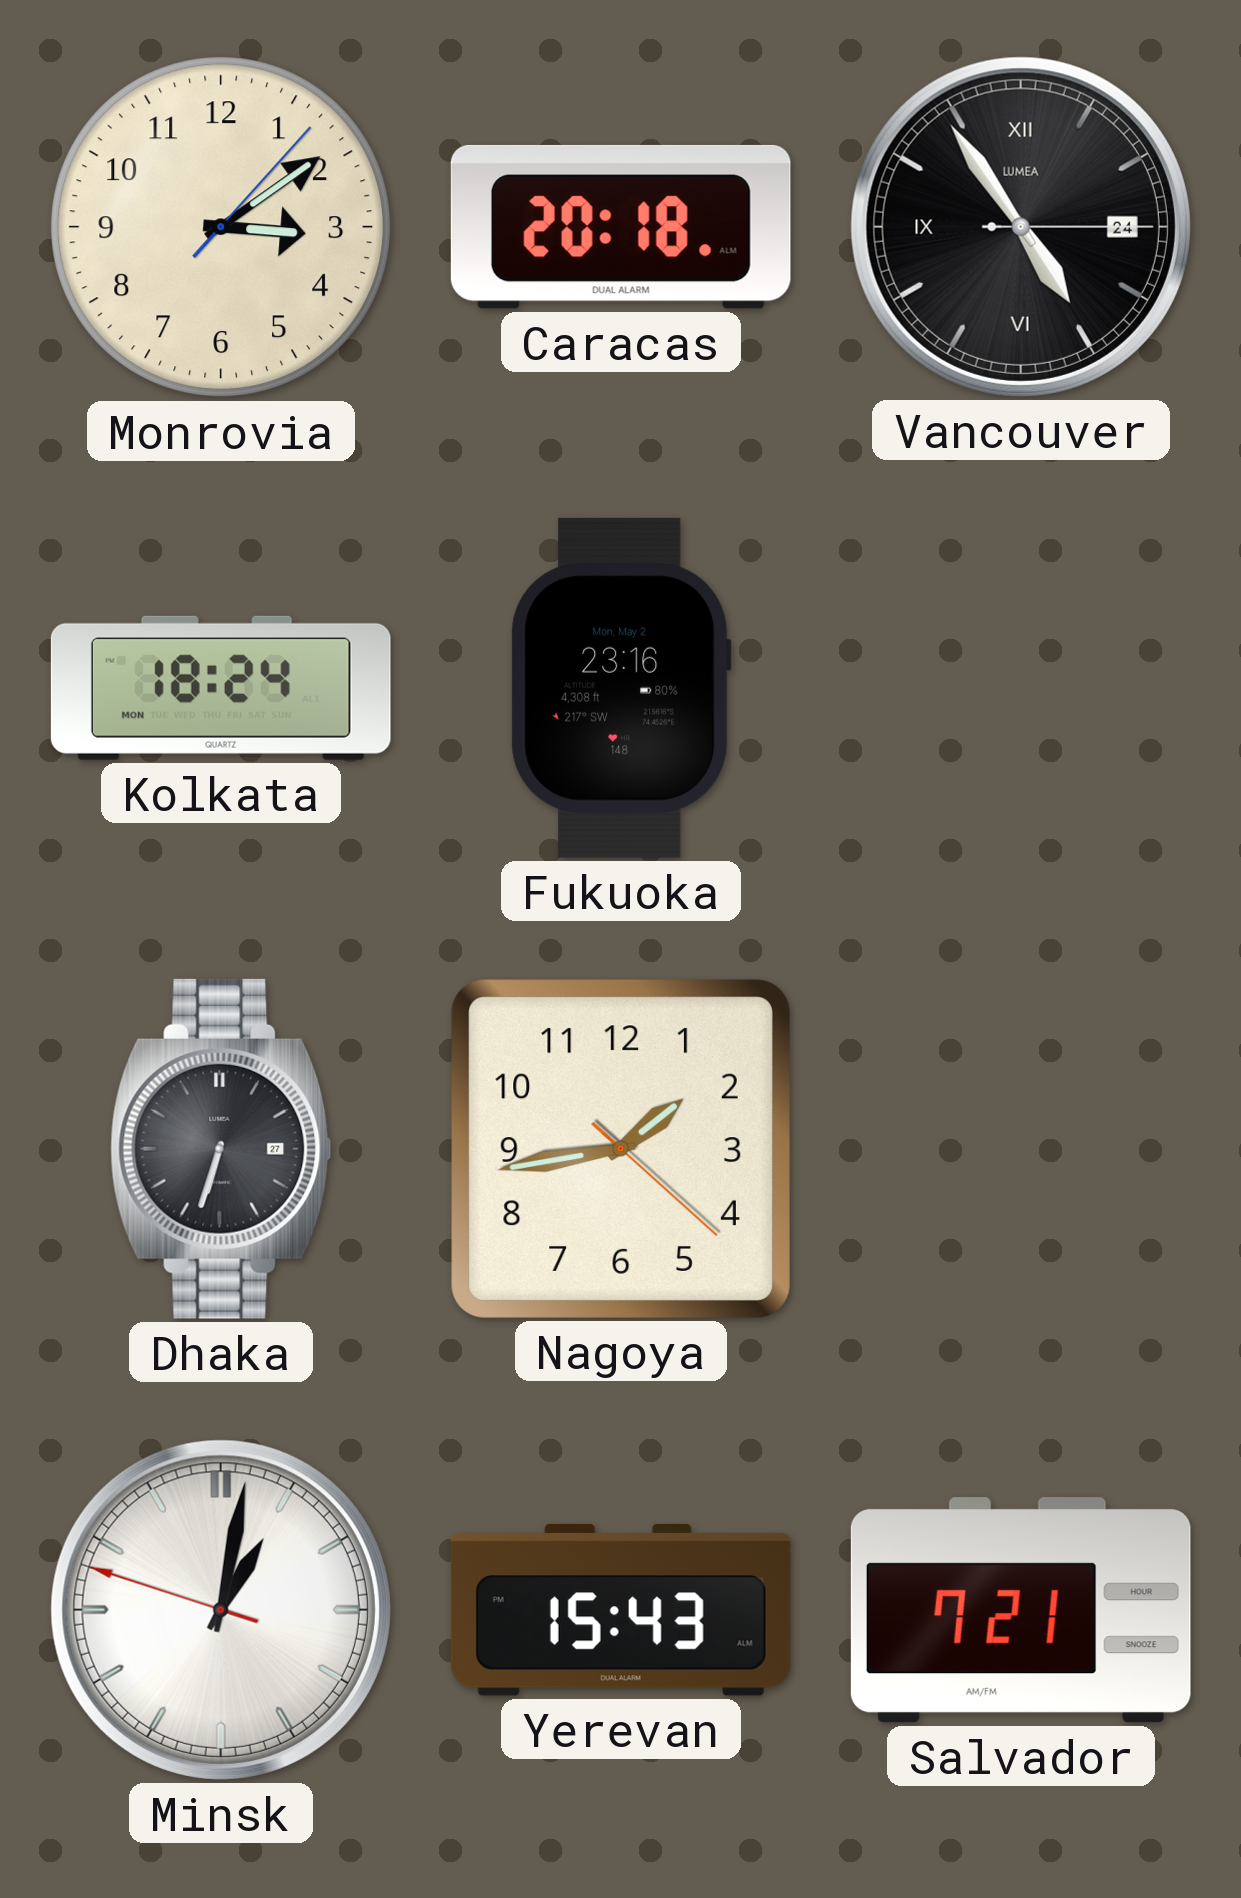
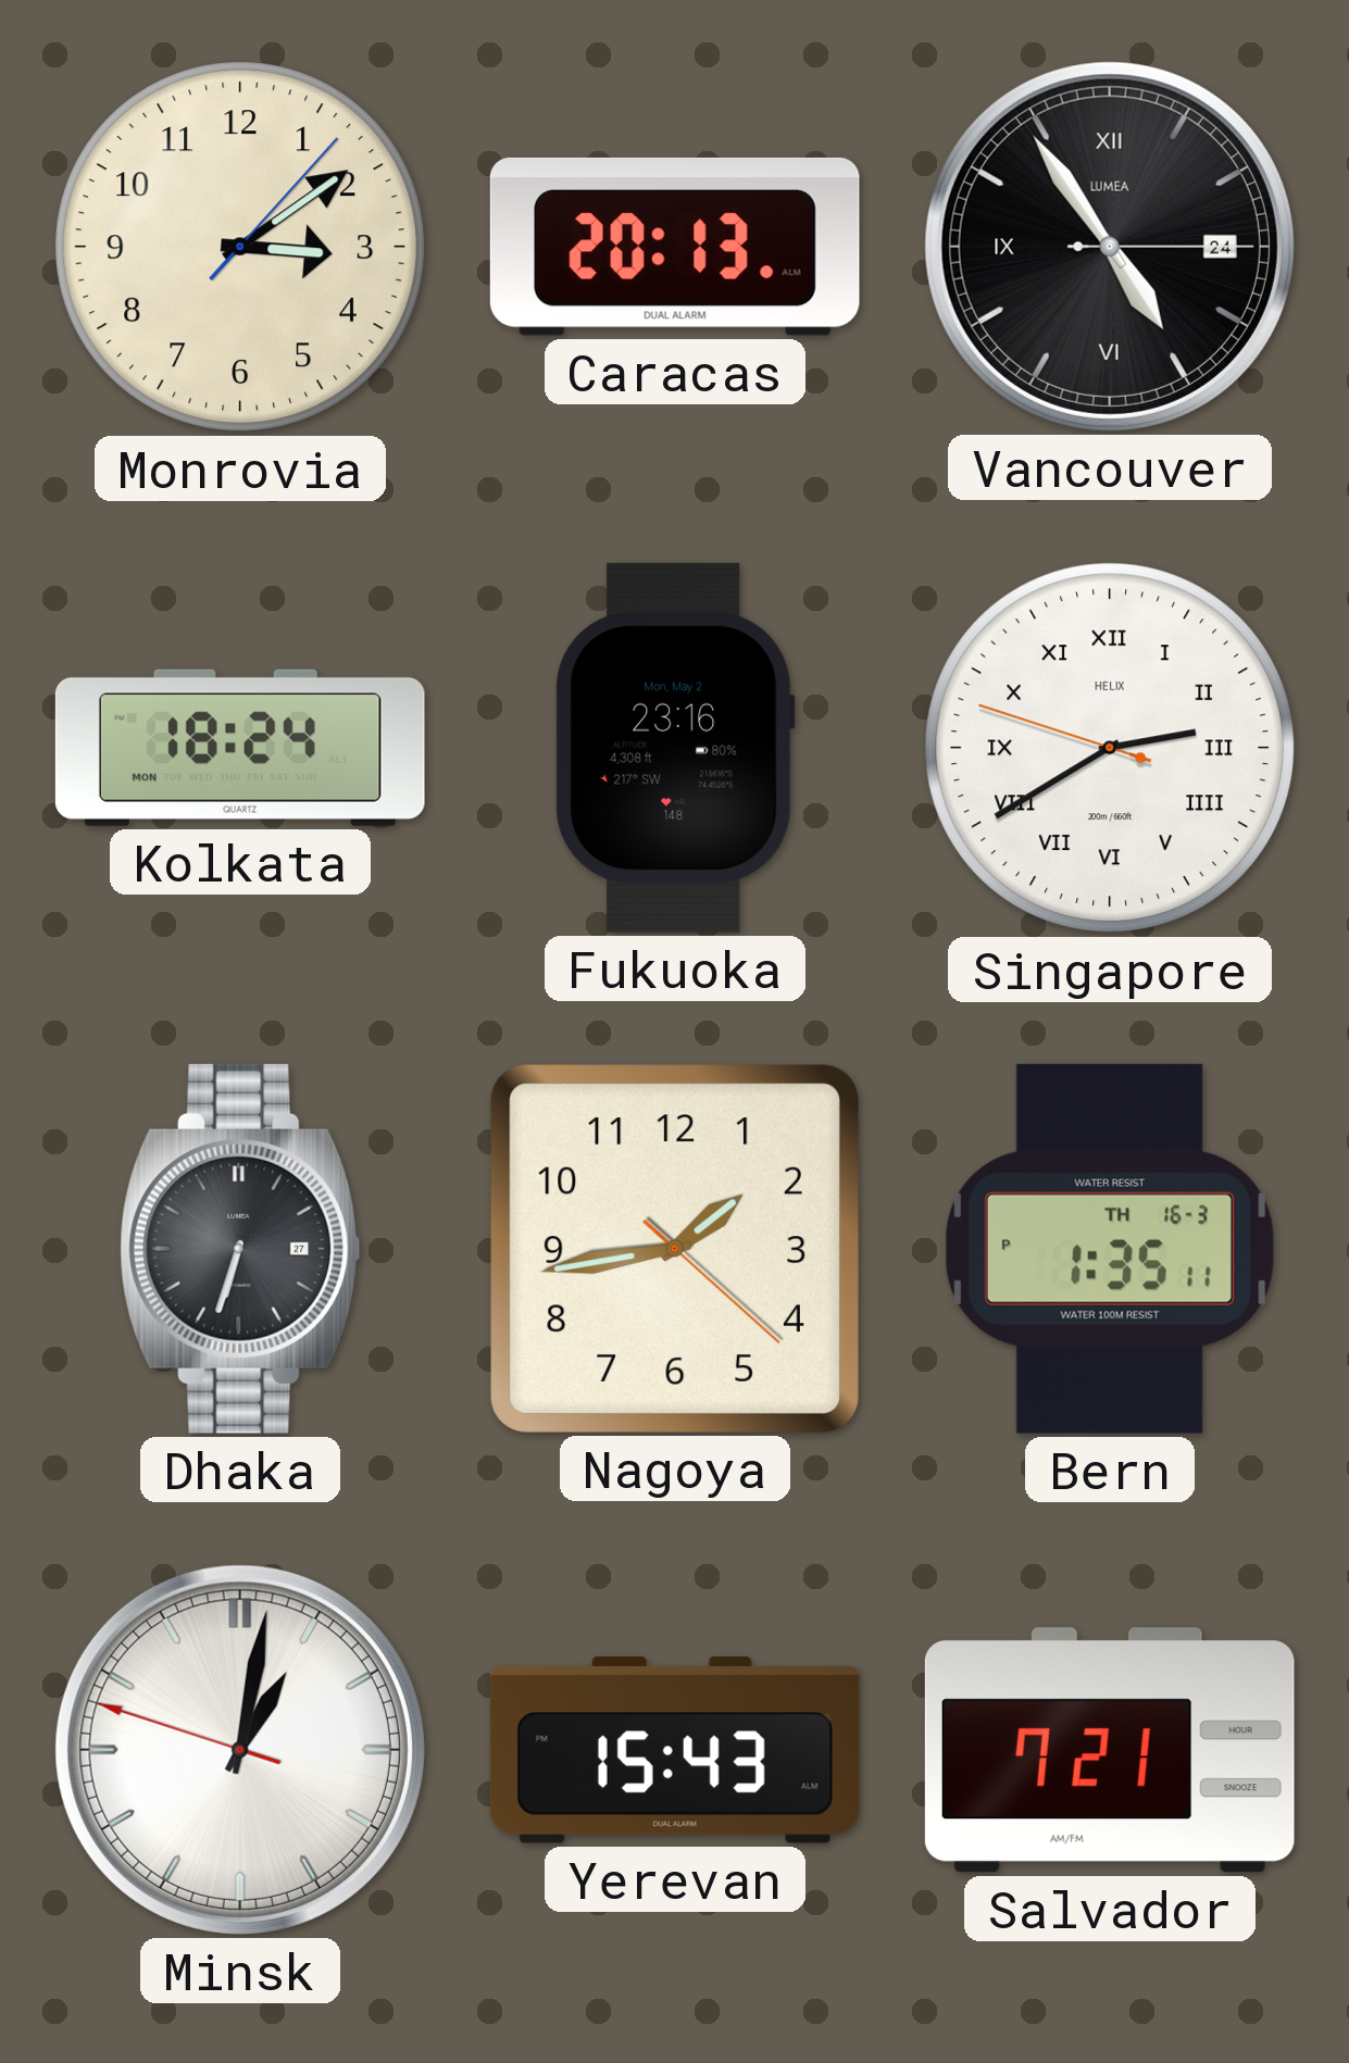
Caracas: 20:18 -> 20:13
Singapore: none -> 2:39
Bern: none -> 1:35
